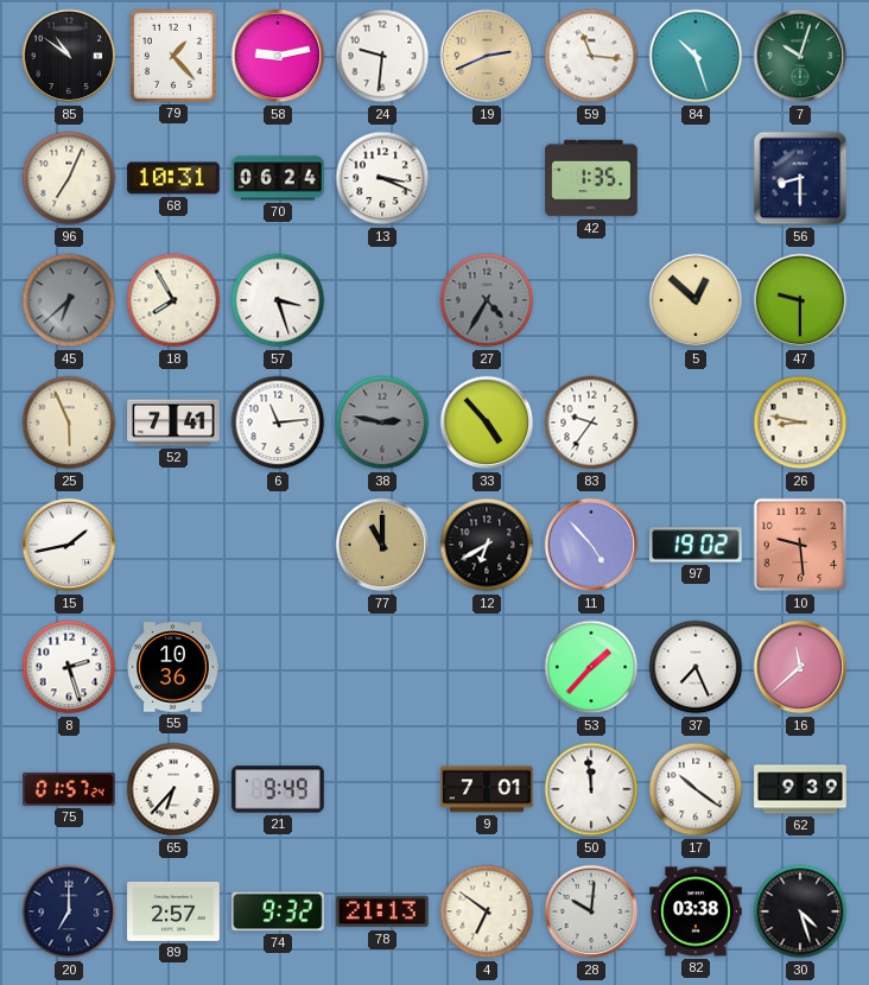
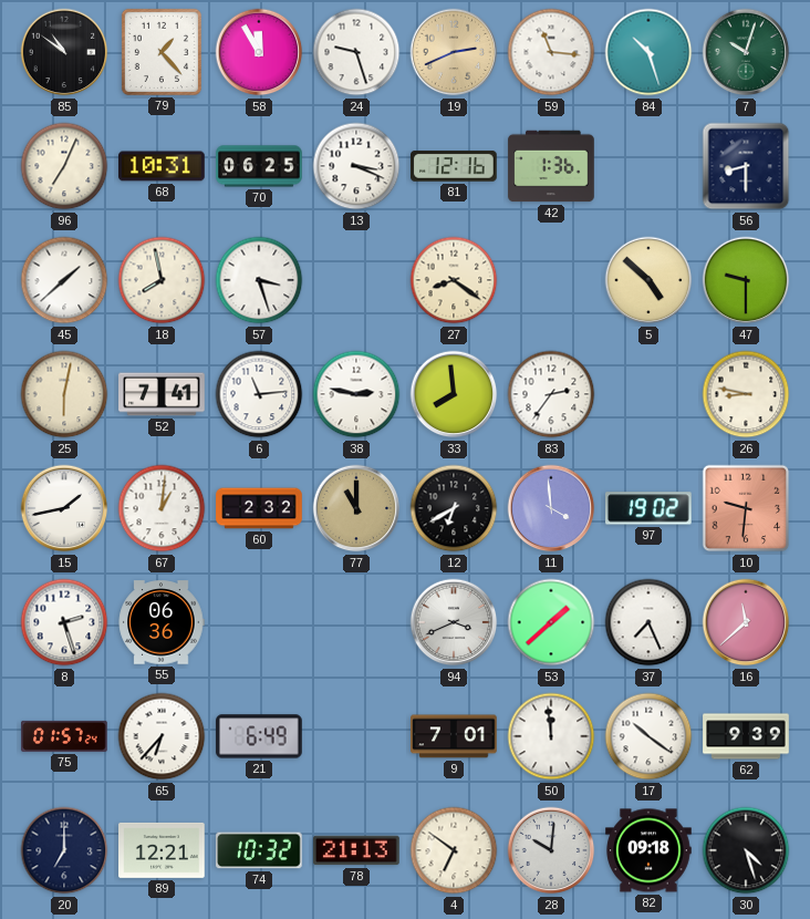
58: 9:13 -> 11:55
24: 9:31 -> 9:27
70: 06:24 -> 06:25
81: none -> 12:16
42: 1:35 -> 1:36
45: 6:38 -> 1:38
45 dial: grey -> white
18: 7:55 -> 7:58
27: 4:35 -> 8:21
27 dial: grey -> cream
5: 12:52 -> 4:52
25: 5:56 -> 6:02
38 dial: grey -> white
33: 4:53 -> 7:59
83: 9:36 -> 2:36
67: none -> 1:01
60: none -> 2:32
11: 4:53 -> 3:59
10: 9:29 -> 9:31
55: 10:36 -> 06:36
94: none -> 3:41
53: 1:37 -> 1:38
21: 9:49 -> 6:49
89: 2:57 -> 12:21
74: 9:32 -> 10:32
82: 03:38 -> 09:18
